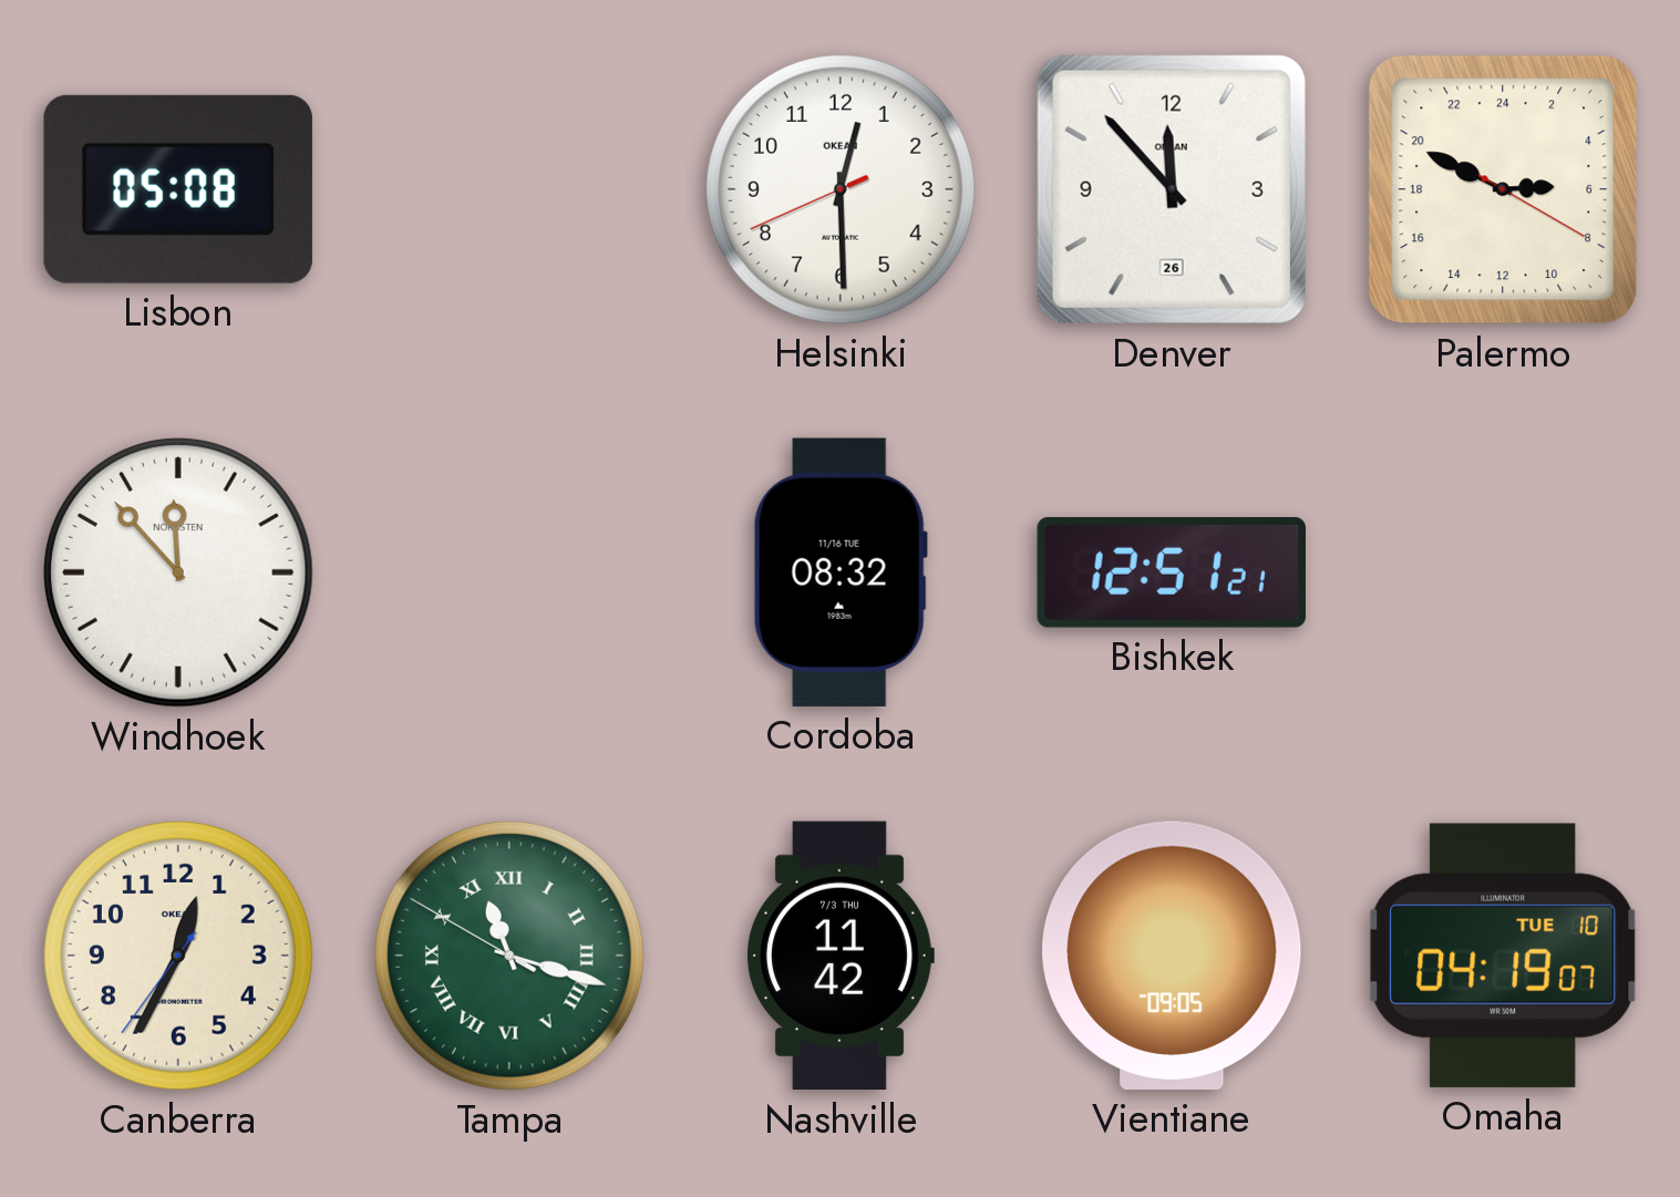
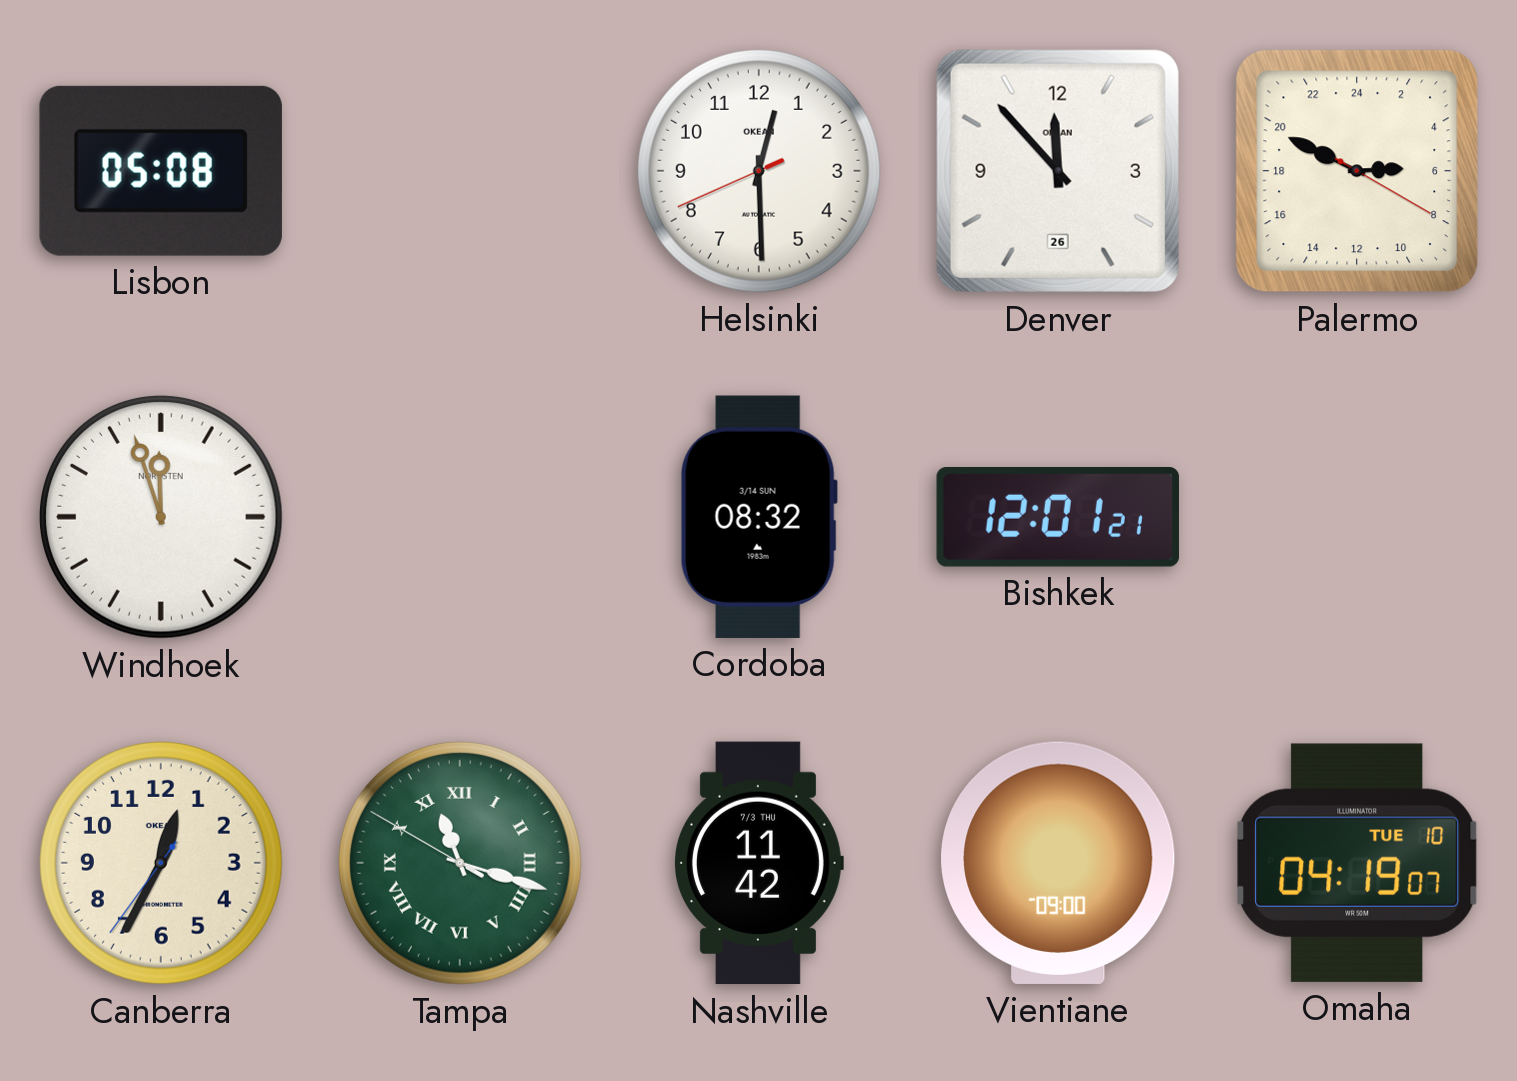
Windhoek: 11:53 -> 11:57
Cordoba date: 11/16 TUE -> 3/14 SUN
Bishkek: 12:51 -> 12:01
Vientiane: 09:05 -> 09:00
